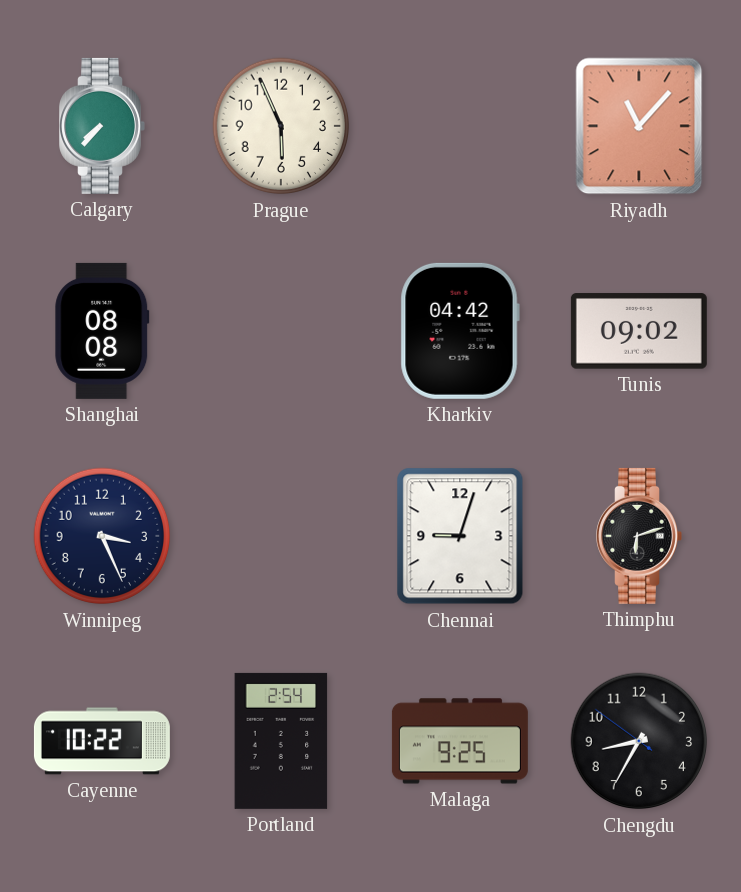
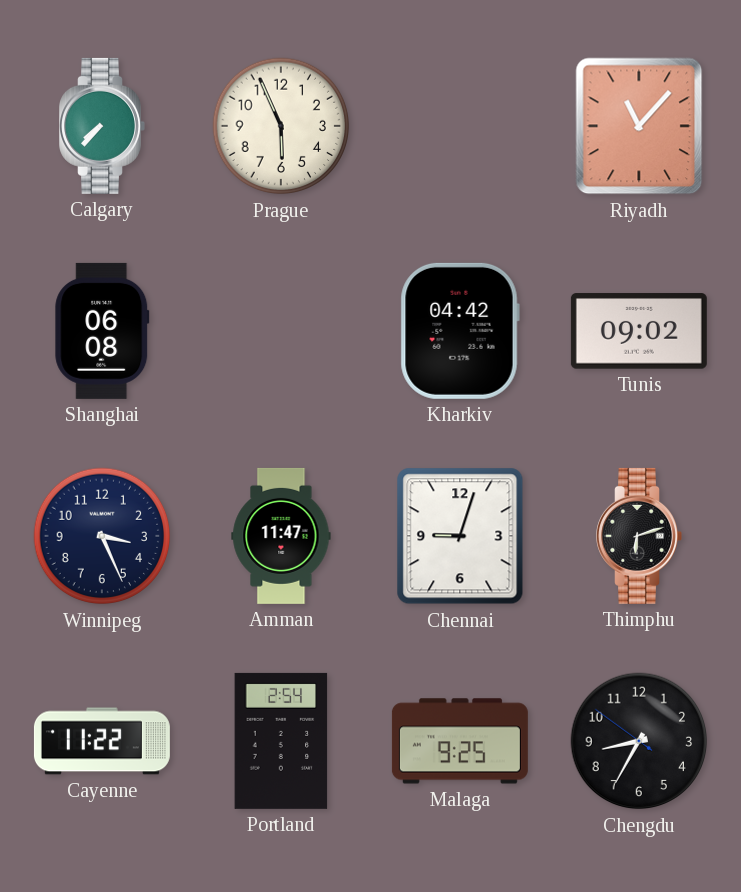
Shanghai: 08:08 -> 06:08
Amman: none -> 11:47
Cayenne: 10:22 -> 11:22
